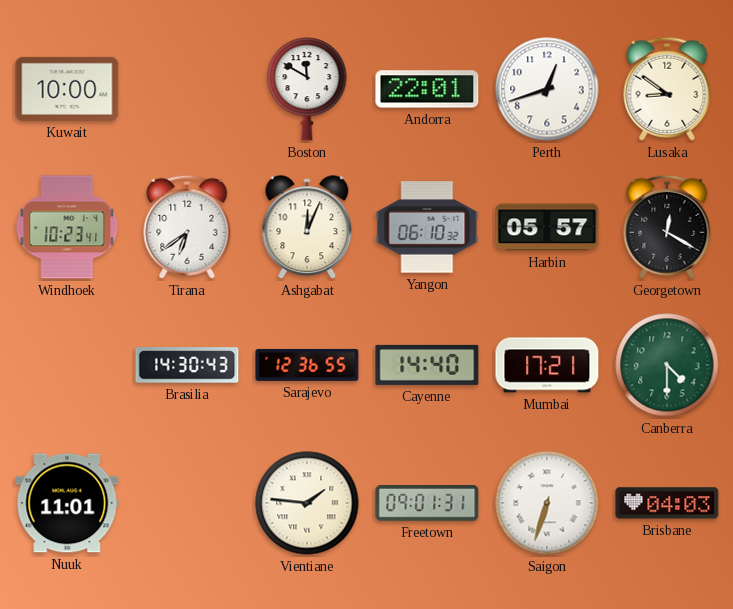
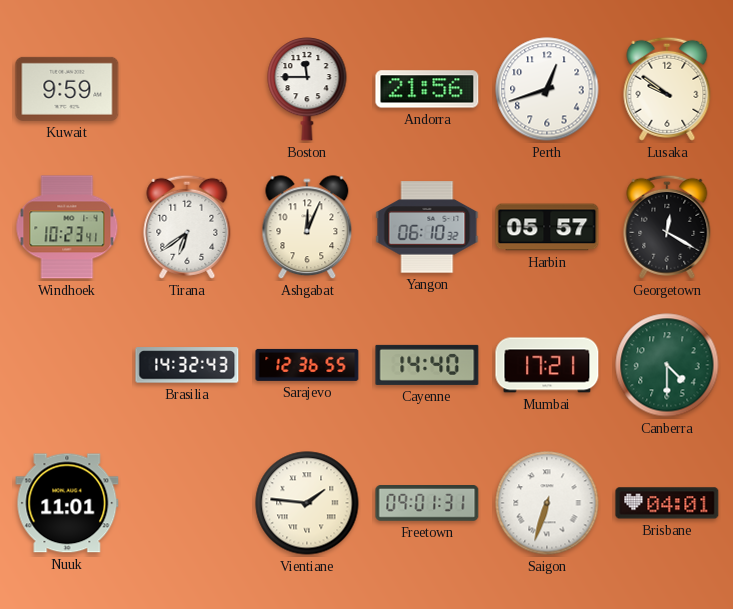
Kuwait: 10:00 -> 9:59
Boston: 11:50 -> 11:45
Andorra: 22:01 -> 21:56
Lusaka: 8:51 -> 9:51
Brasilia: 14:30 -> 14:32
Brisbane: 04:03 -> 04:01
